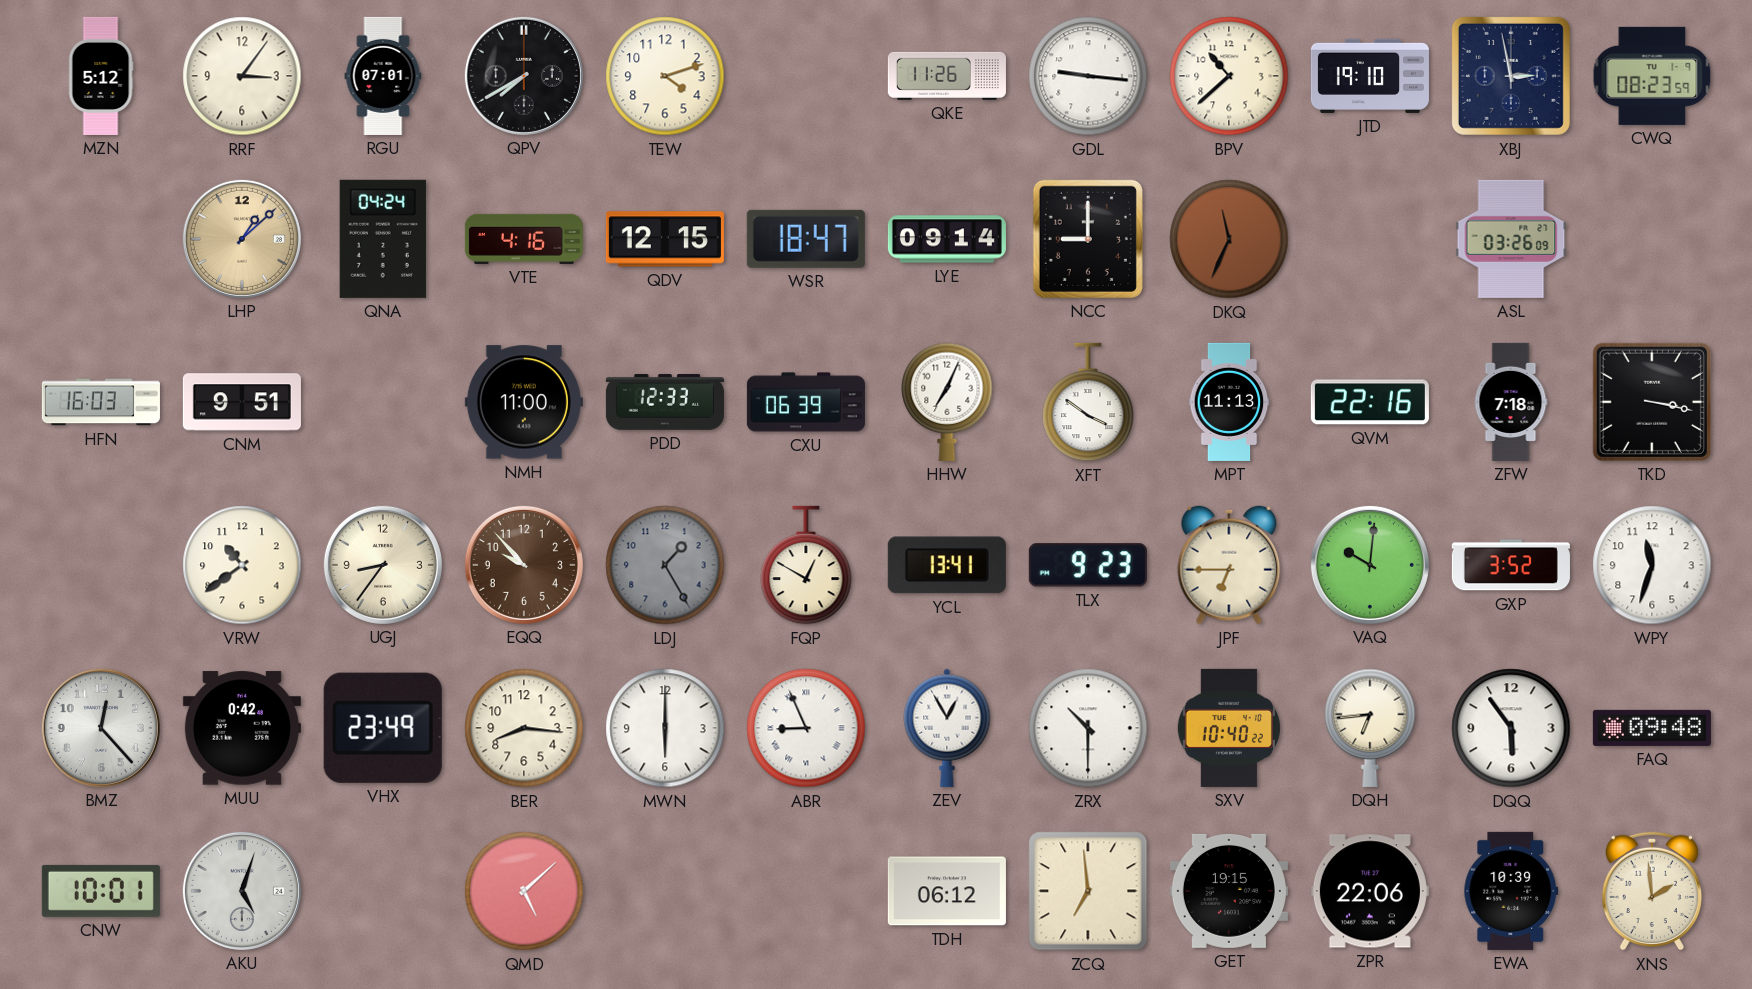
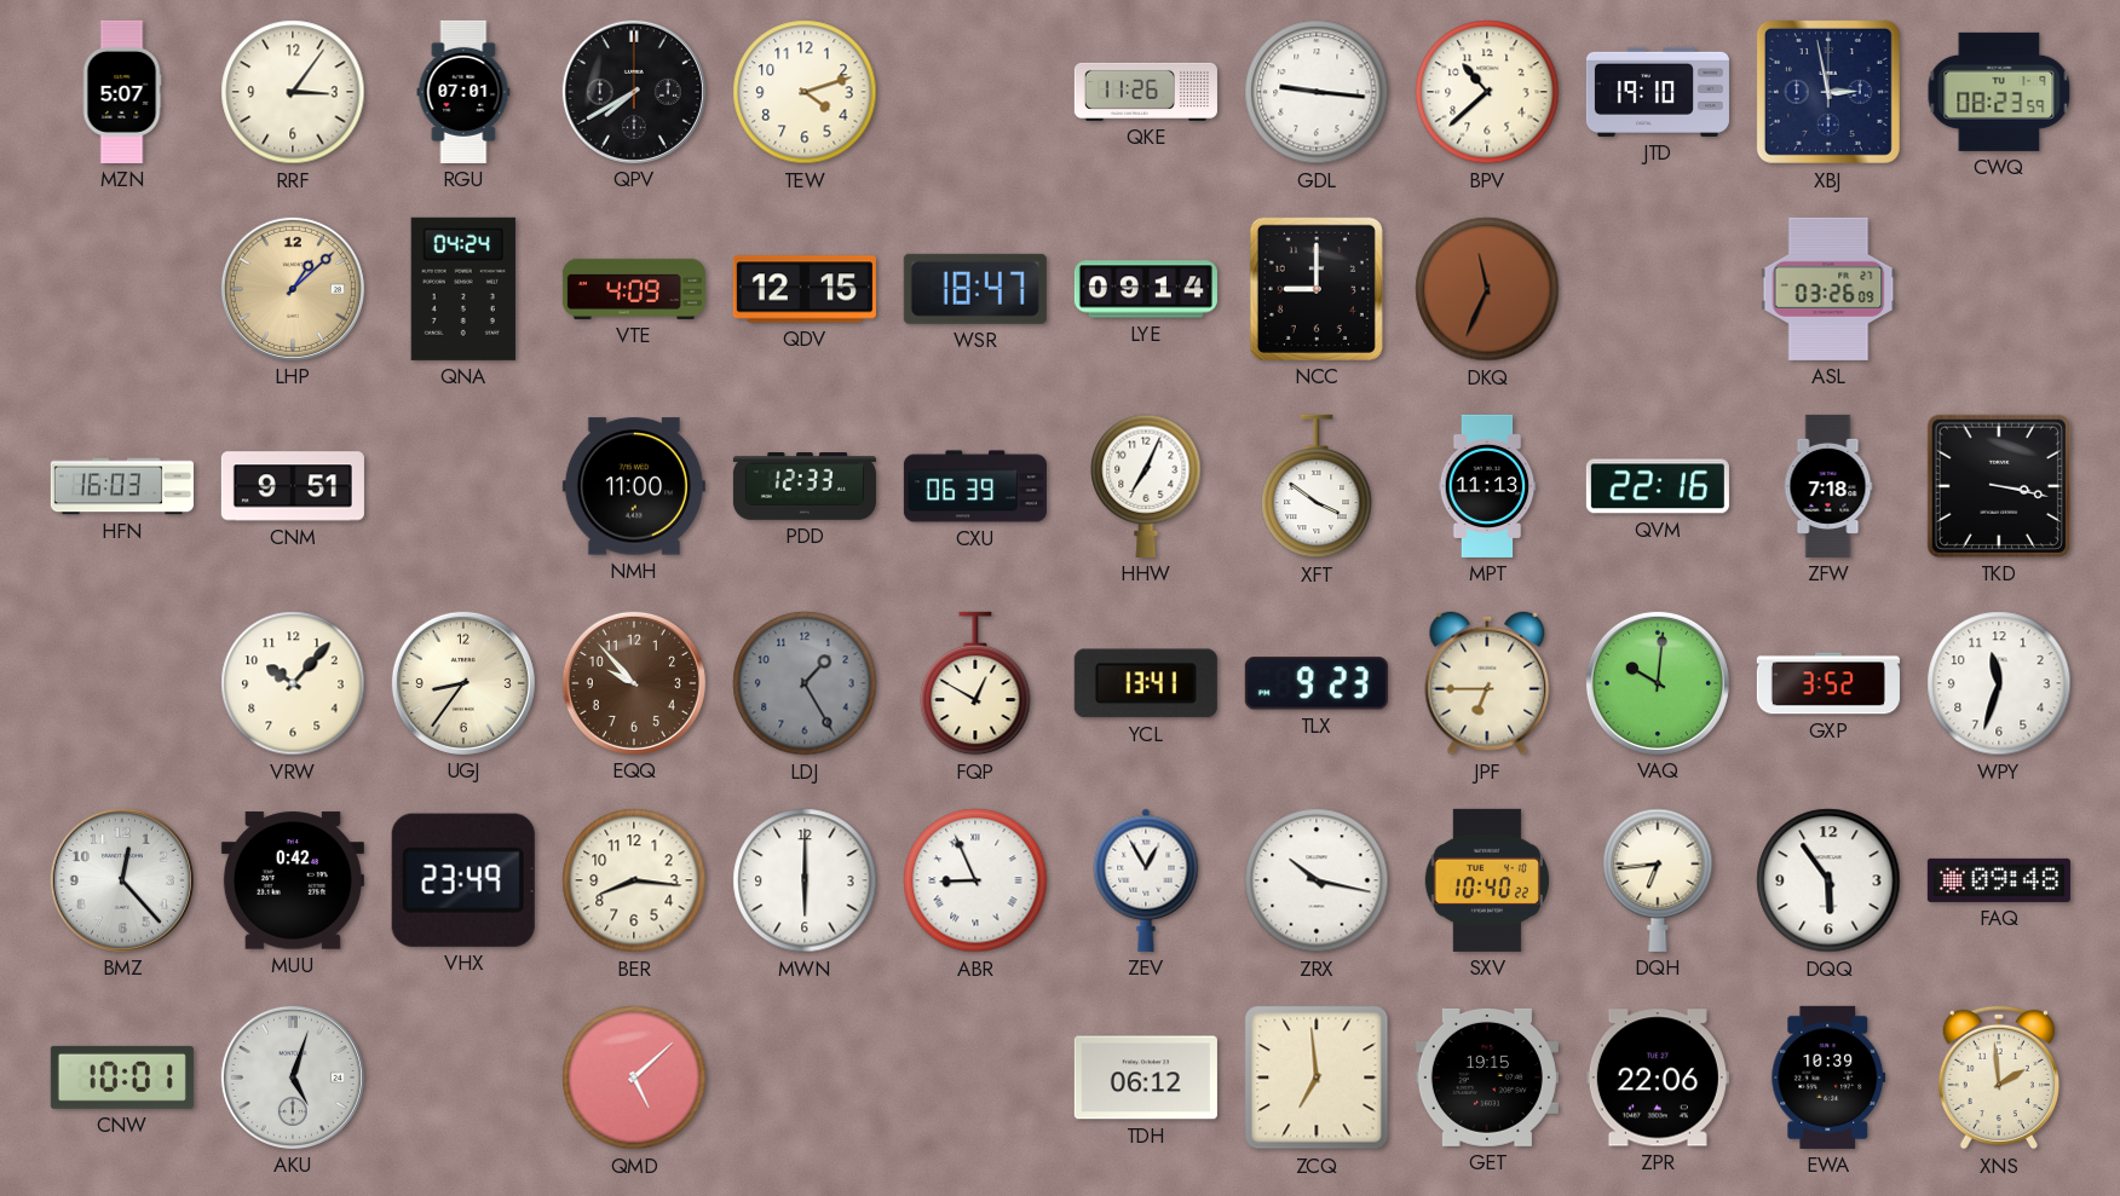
MZN: 5:12 -> 5:07
VTE: 4:16 -> 4:09
VRW: 10:39 -> 10:07
ZRX: 10:30 -> 10:17
